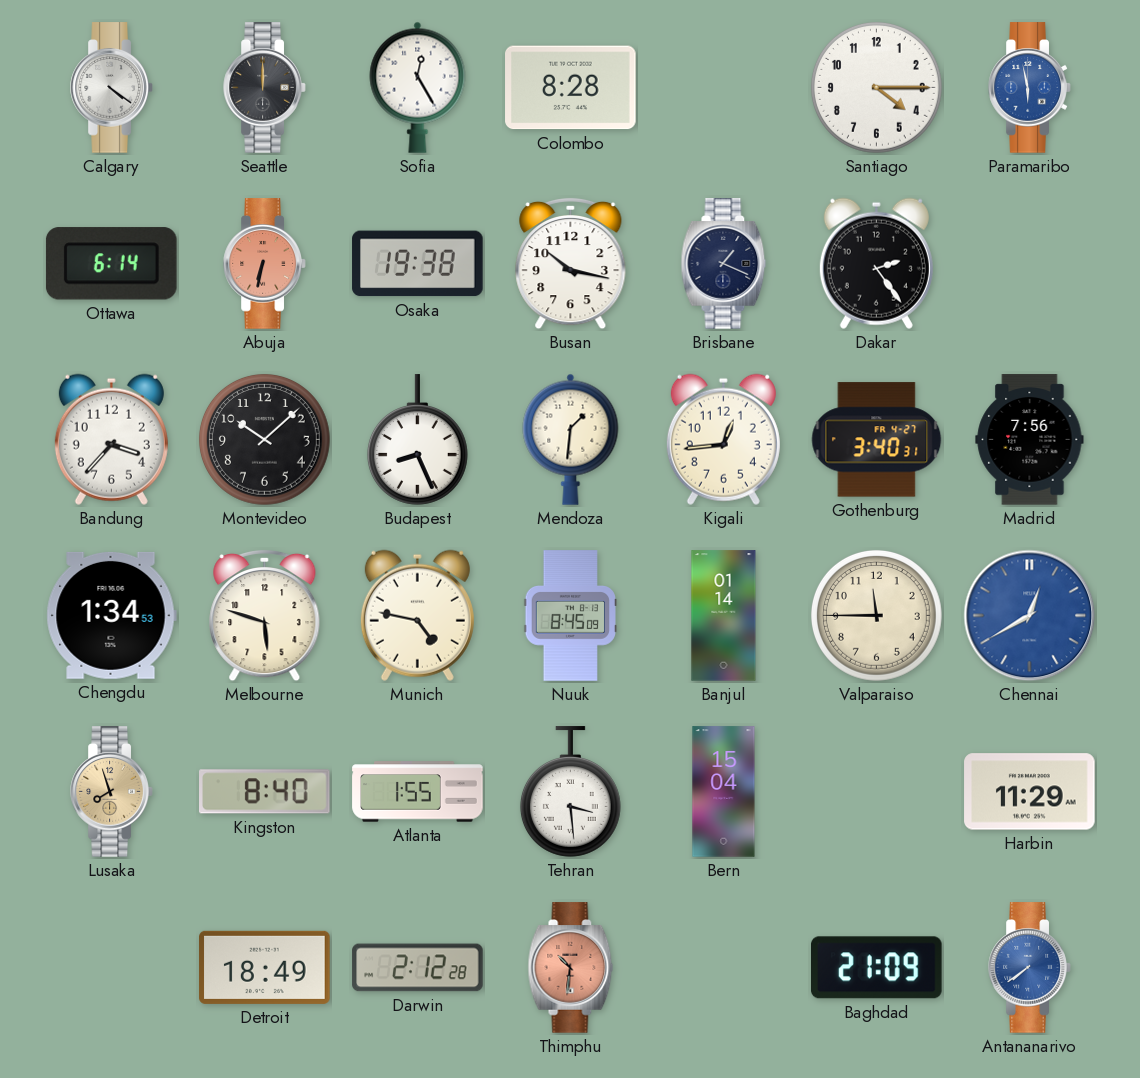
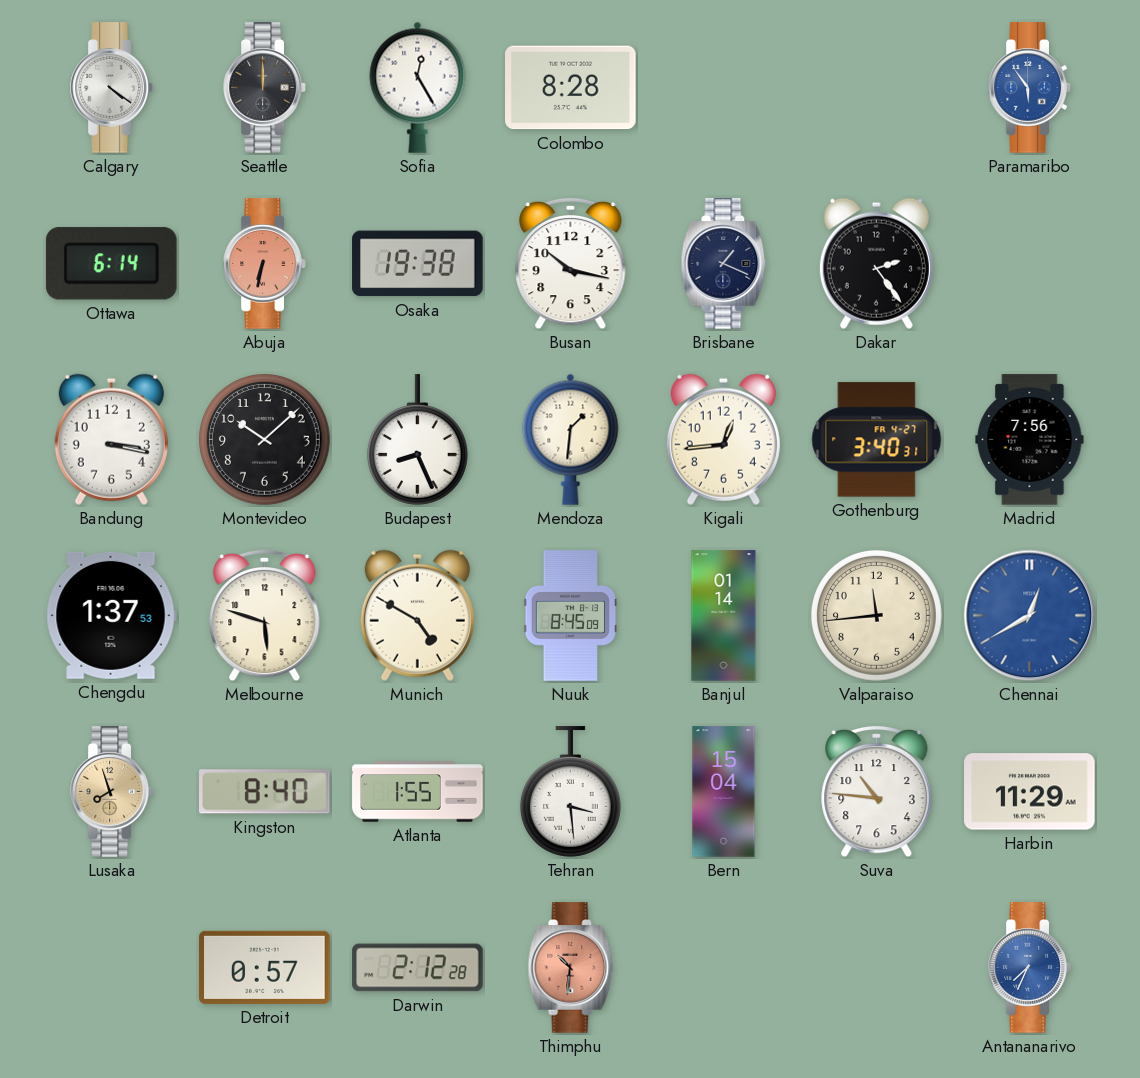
Santiago: 4:15 -> none
Paramaribo: 5:58 -> 5:54
Bandung: 3:37 -> 3:17
Chengdu: 1:34 -> 1:37
Munich: 4:47 -> 4:50
Valparaiso: 11:45 -> 11:44
Suva: none -> 10:46
Detroit: 18:49 -> 0:57
Baghdad: 21:09 -> none
Antananarivo: 7:39 -> 7:34
